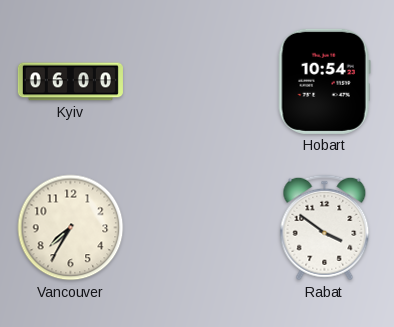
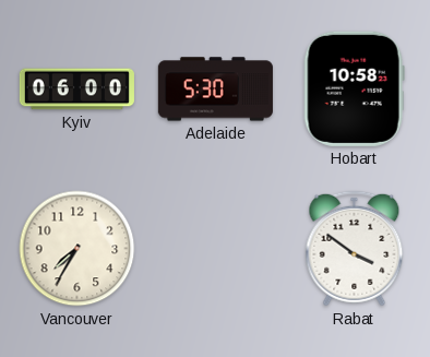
Adelaide: none -> 5:30
Hobart: 10:54 -> 10:58
